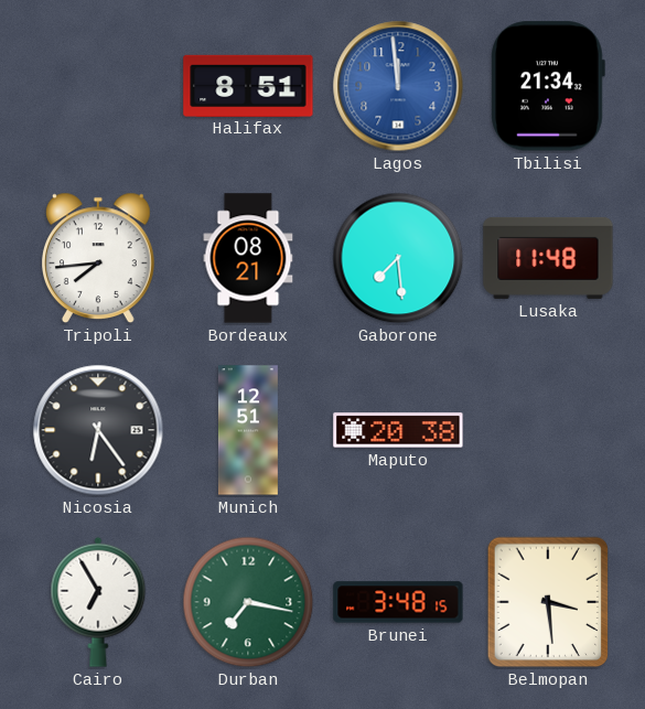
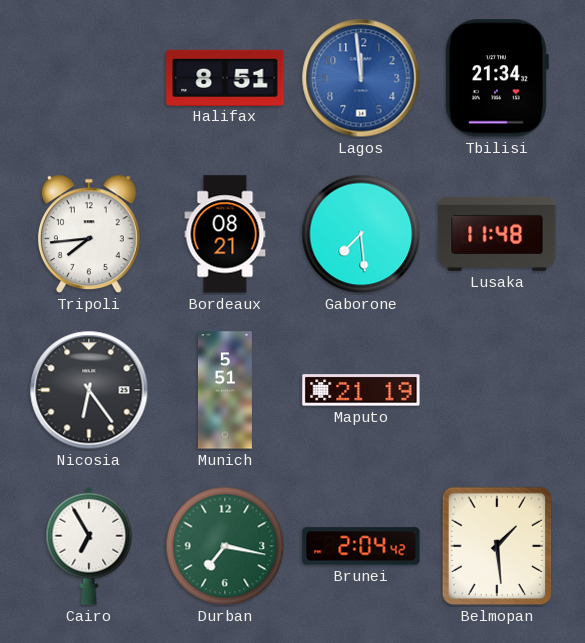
Munich: 12:51 -> 5:51
Maputo: 20:38 -> 21:19
Brunei: 3:48 -> 2:04
Belmopan: 3:29 -> 1:29
